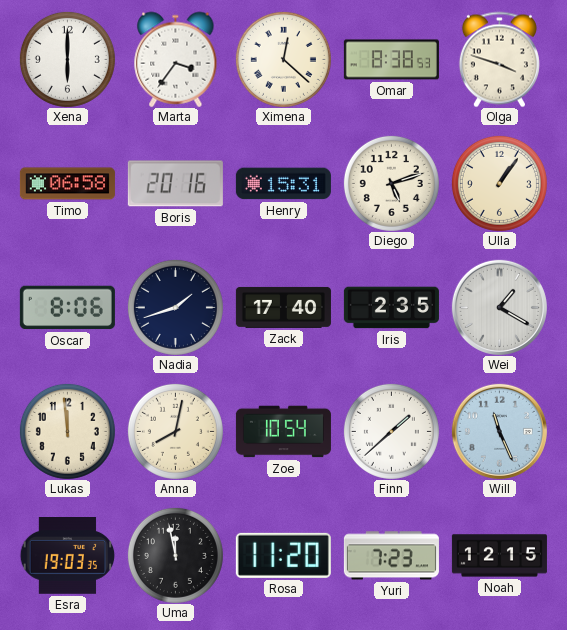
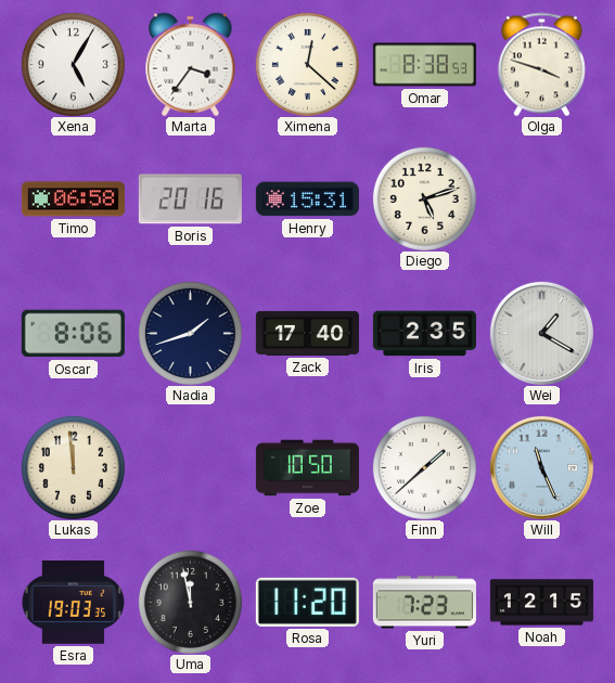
Xena: 6:00 -> 5:05
Ulla: 1:06 -> none
Anna: 8:02 -> none
Zoe: 10:54 -> 10:50
